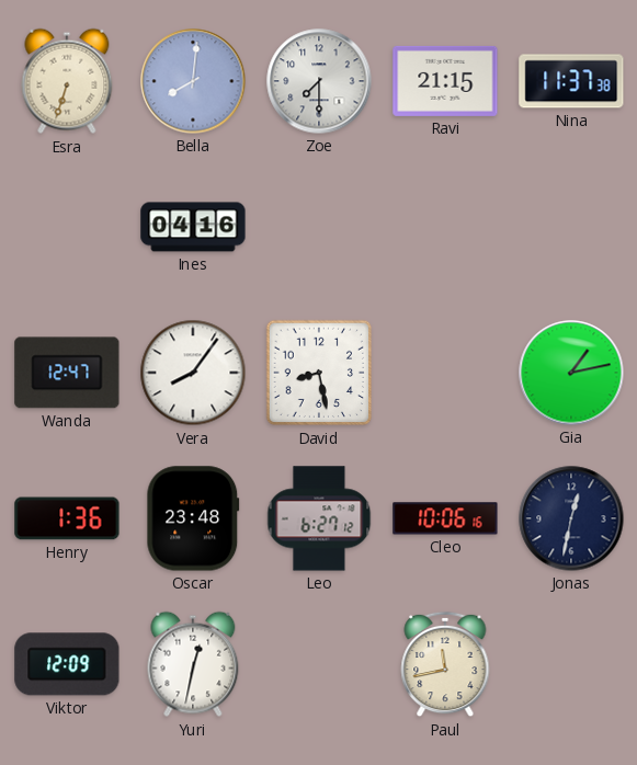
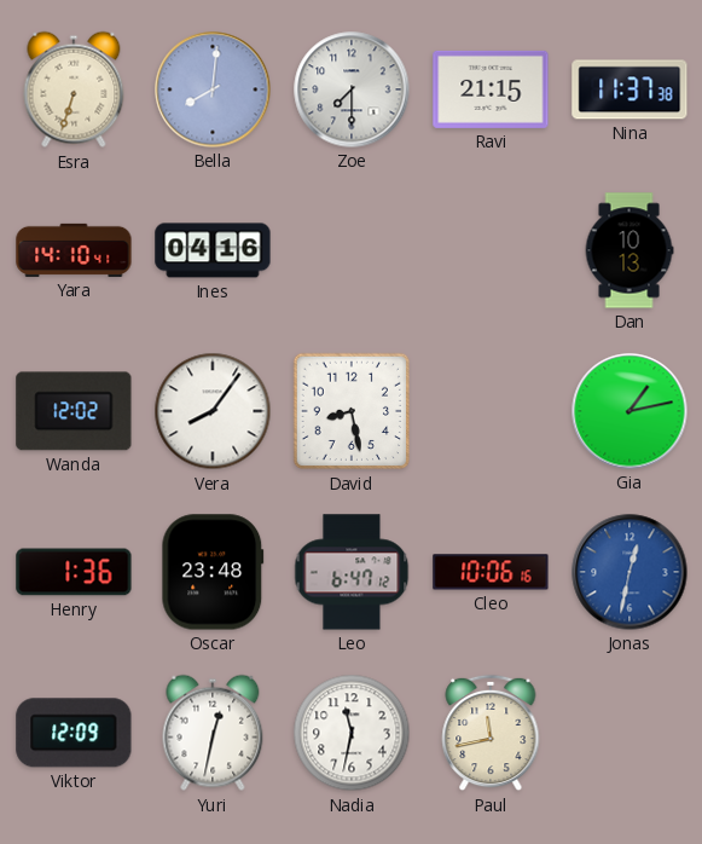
Yara: none -> 14:10
Dan: none -> 10:13
Wanda: 12:47 -> 12:02
Leo: 6:27 -> 6:47
Jonas dial: navy -> blue
Nadia: none -> 11:32
